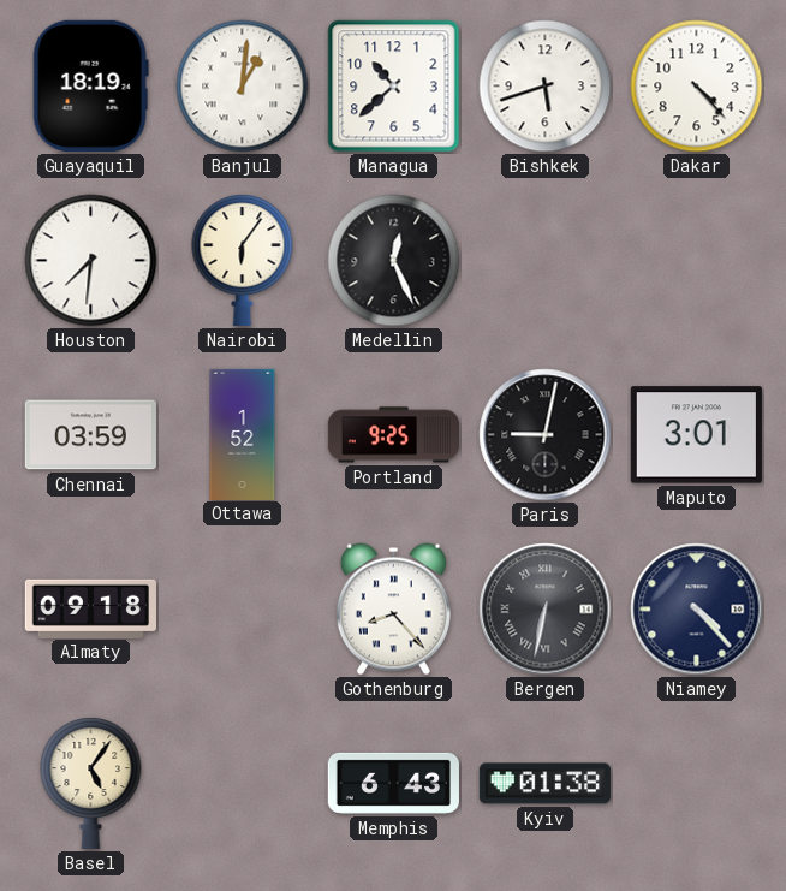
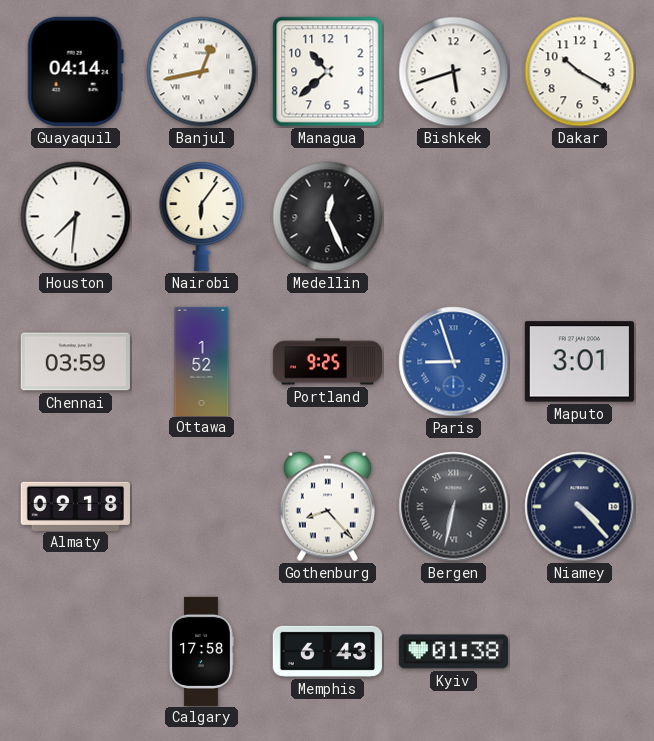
Guayaquil: 18:19 -> 04:14
Banjul: 1:01 -> 12:43
Dakar: 4:23 -> 10:20
Paris: 9:02 -> 8:57
Paris dial: black -> blue
Basel: 5:06 -> none
Calgary: none -> 17:58
